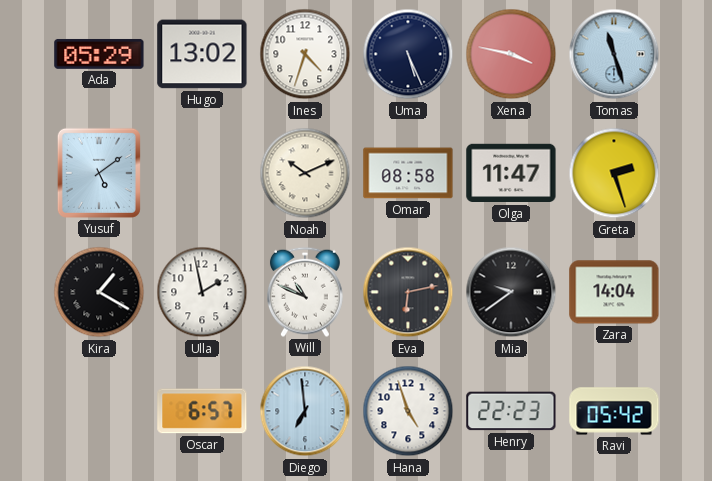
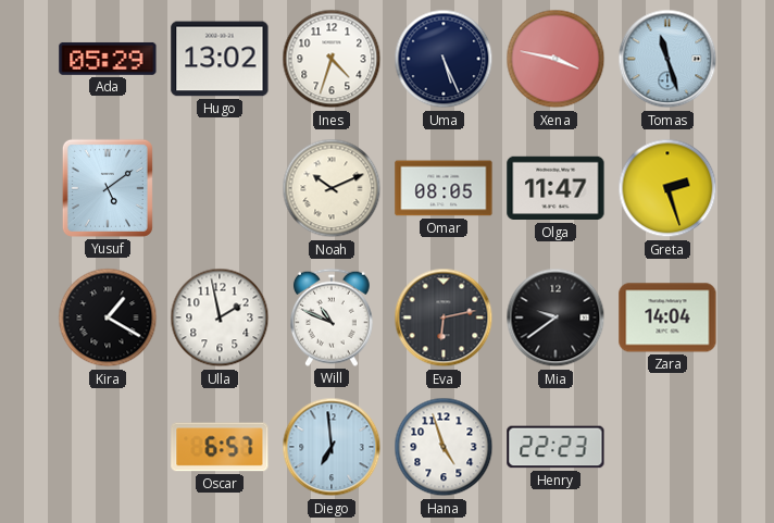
Omar: 08:58 -> 08:05
Ravi: 05:42 -> none
